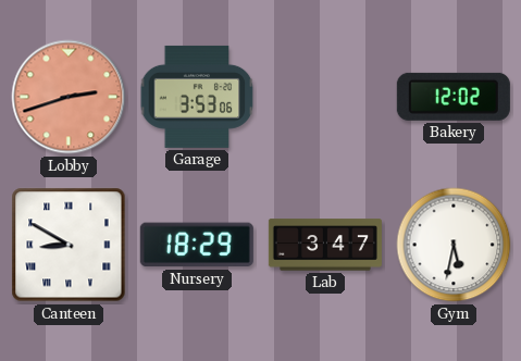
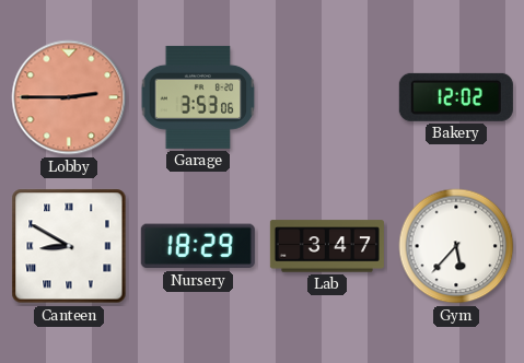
Lobby: 2:42 -> 2:45
Gym: 5:32 -> 5:37
